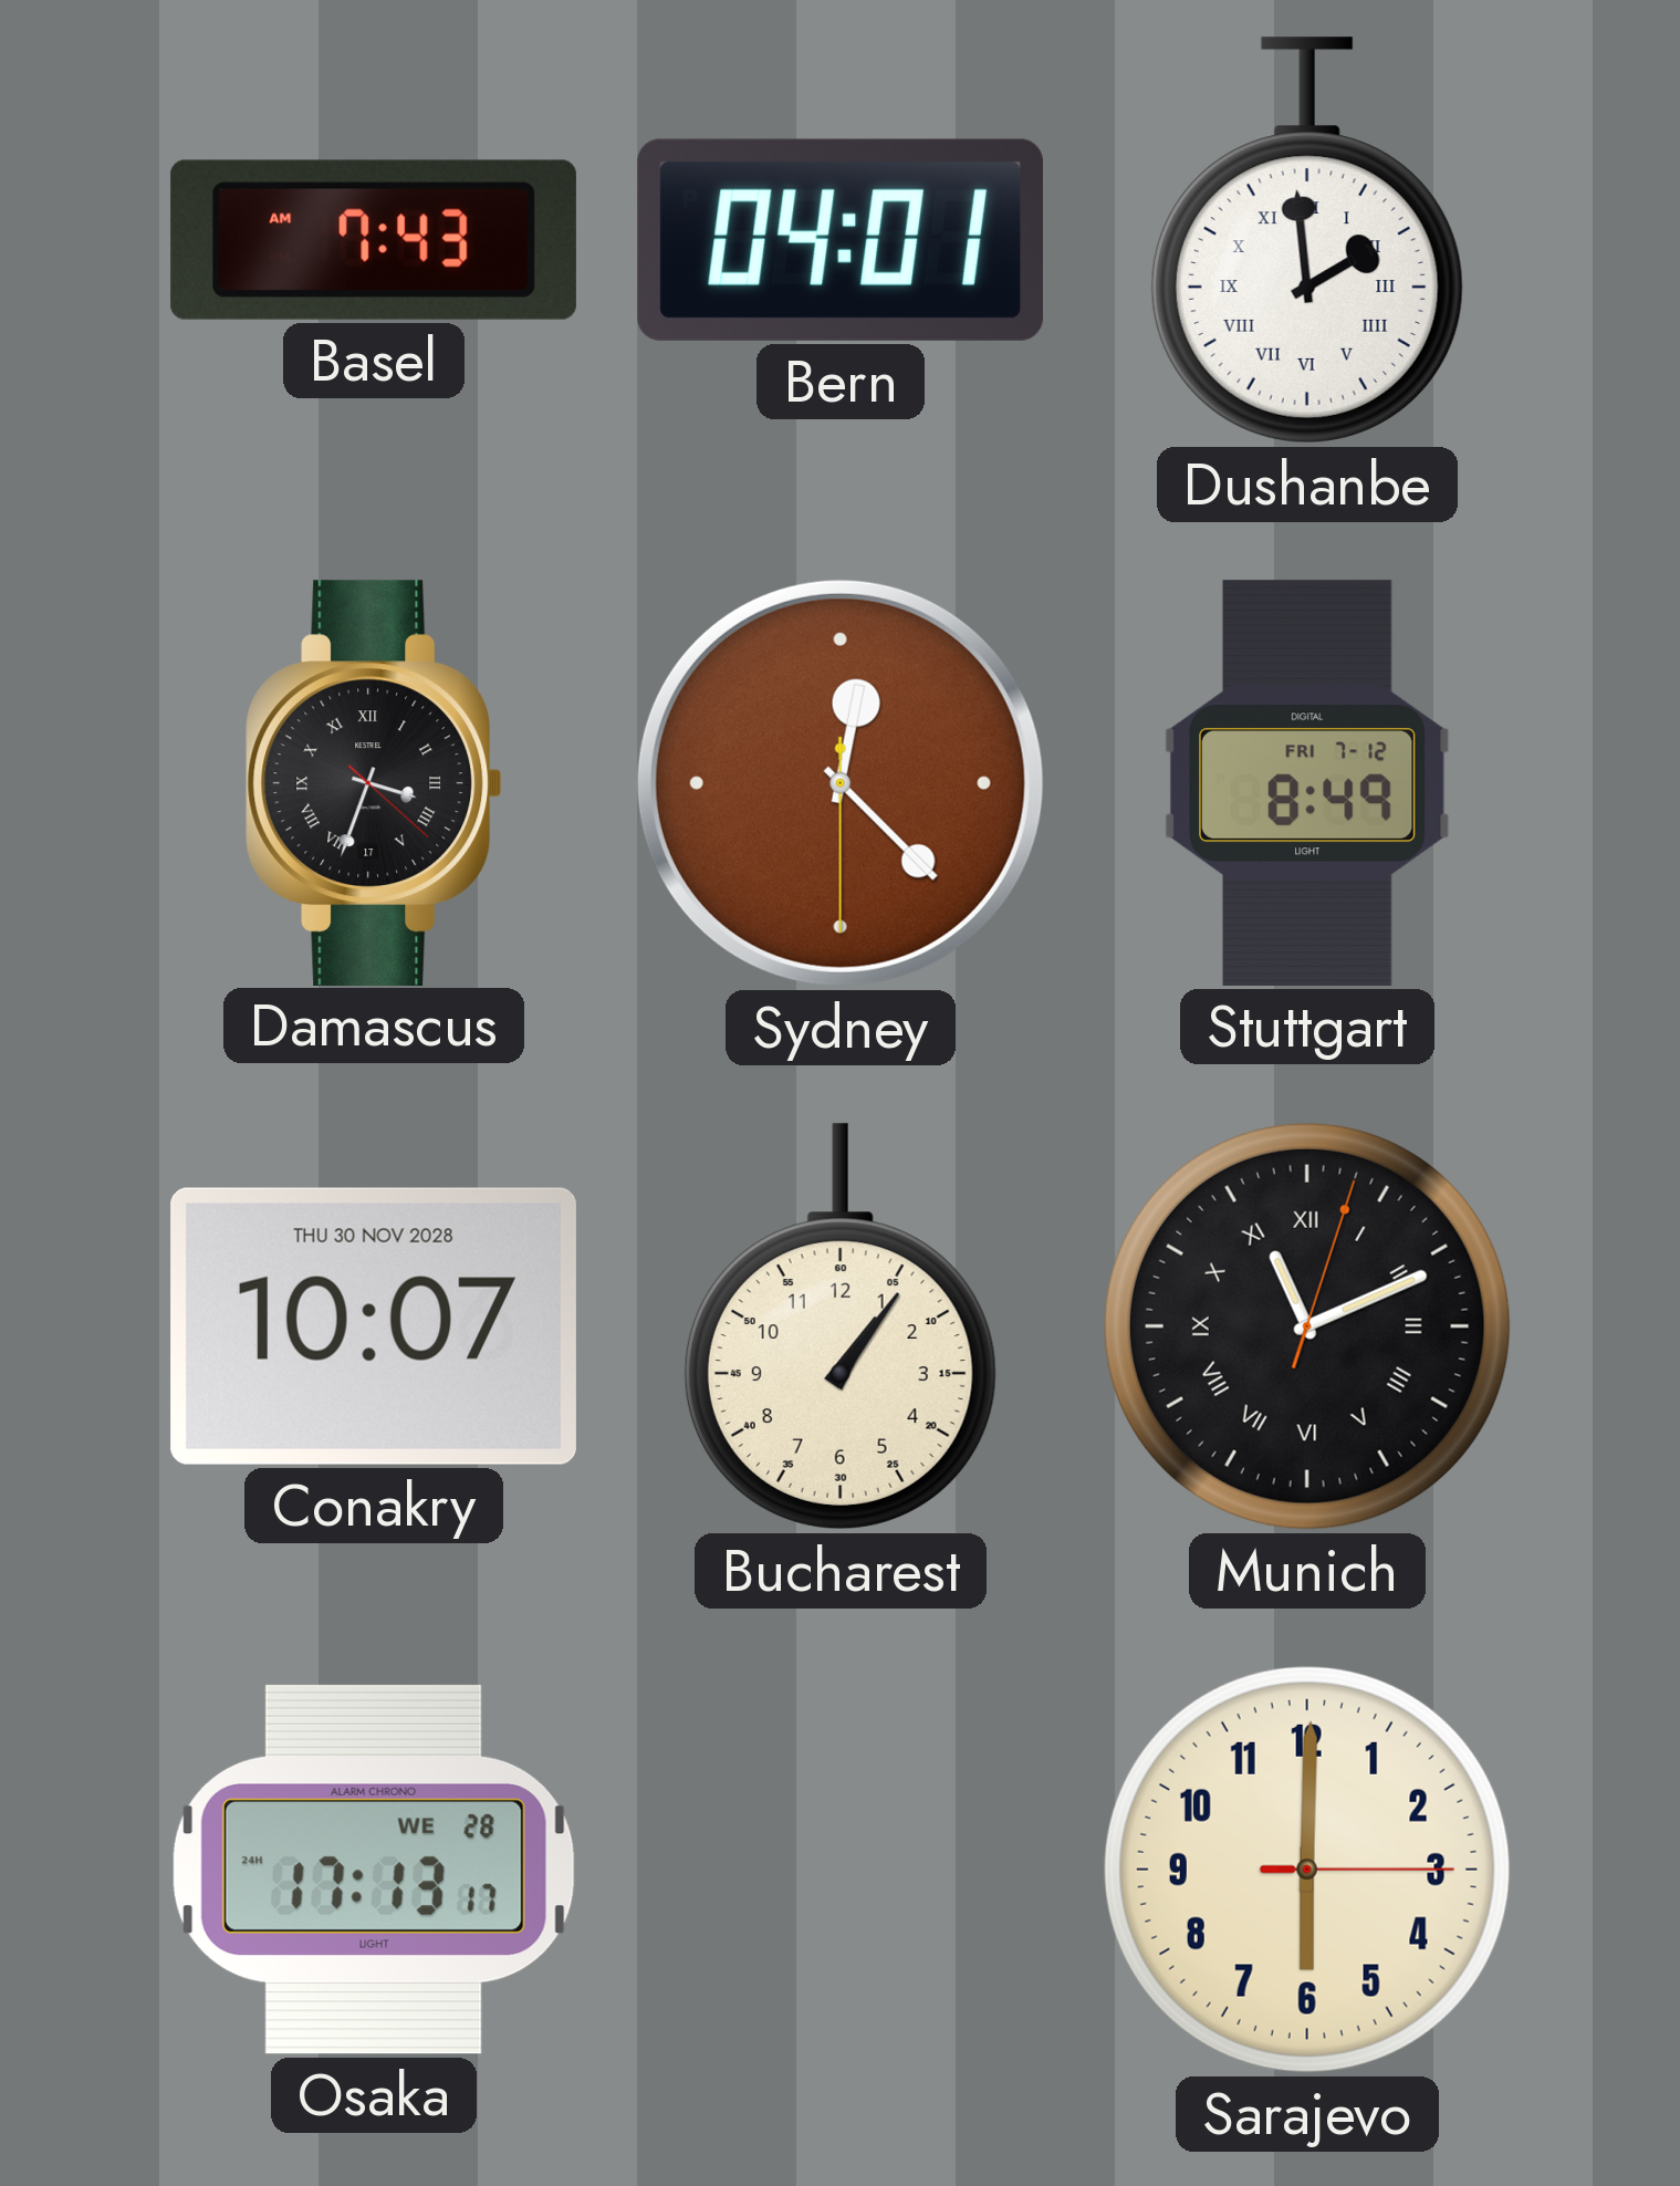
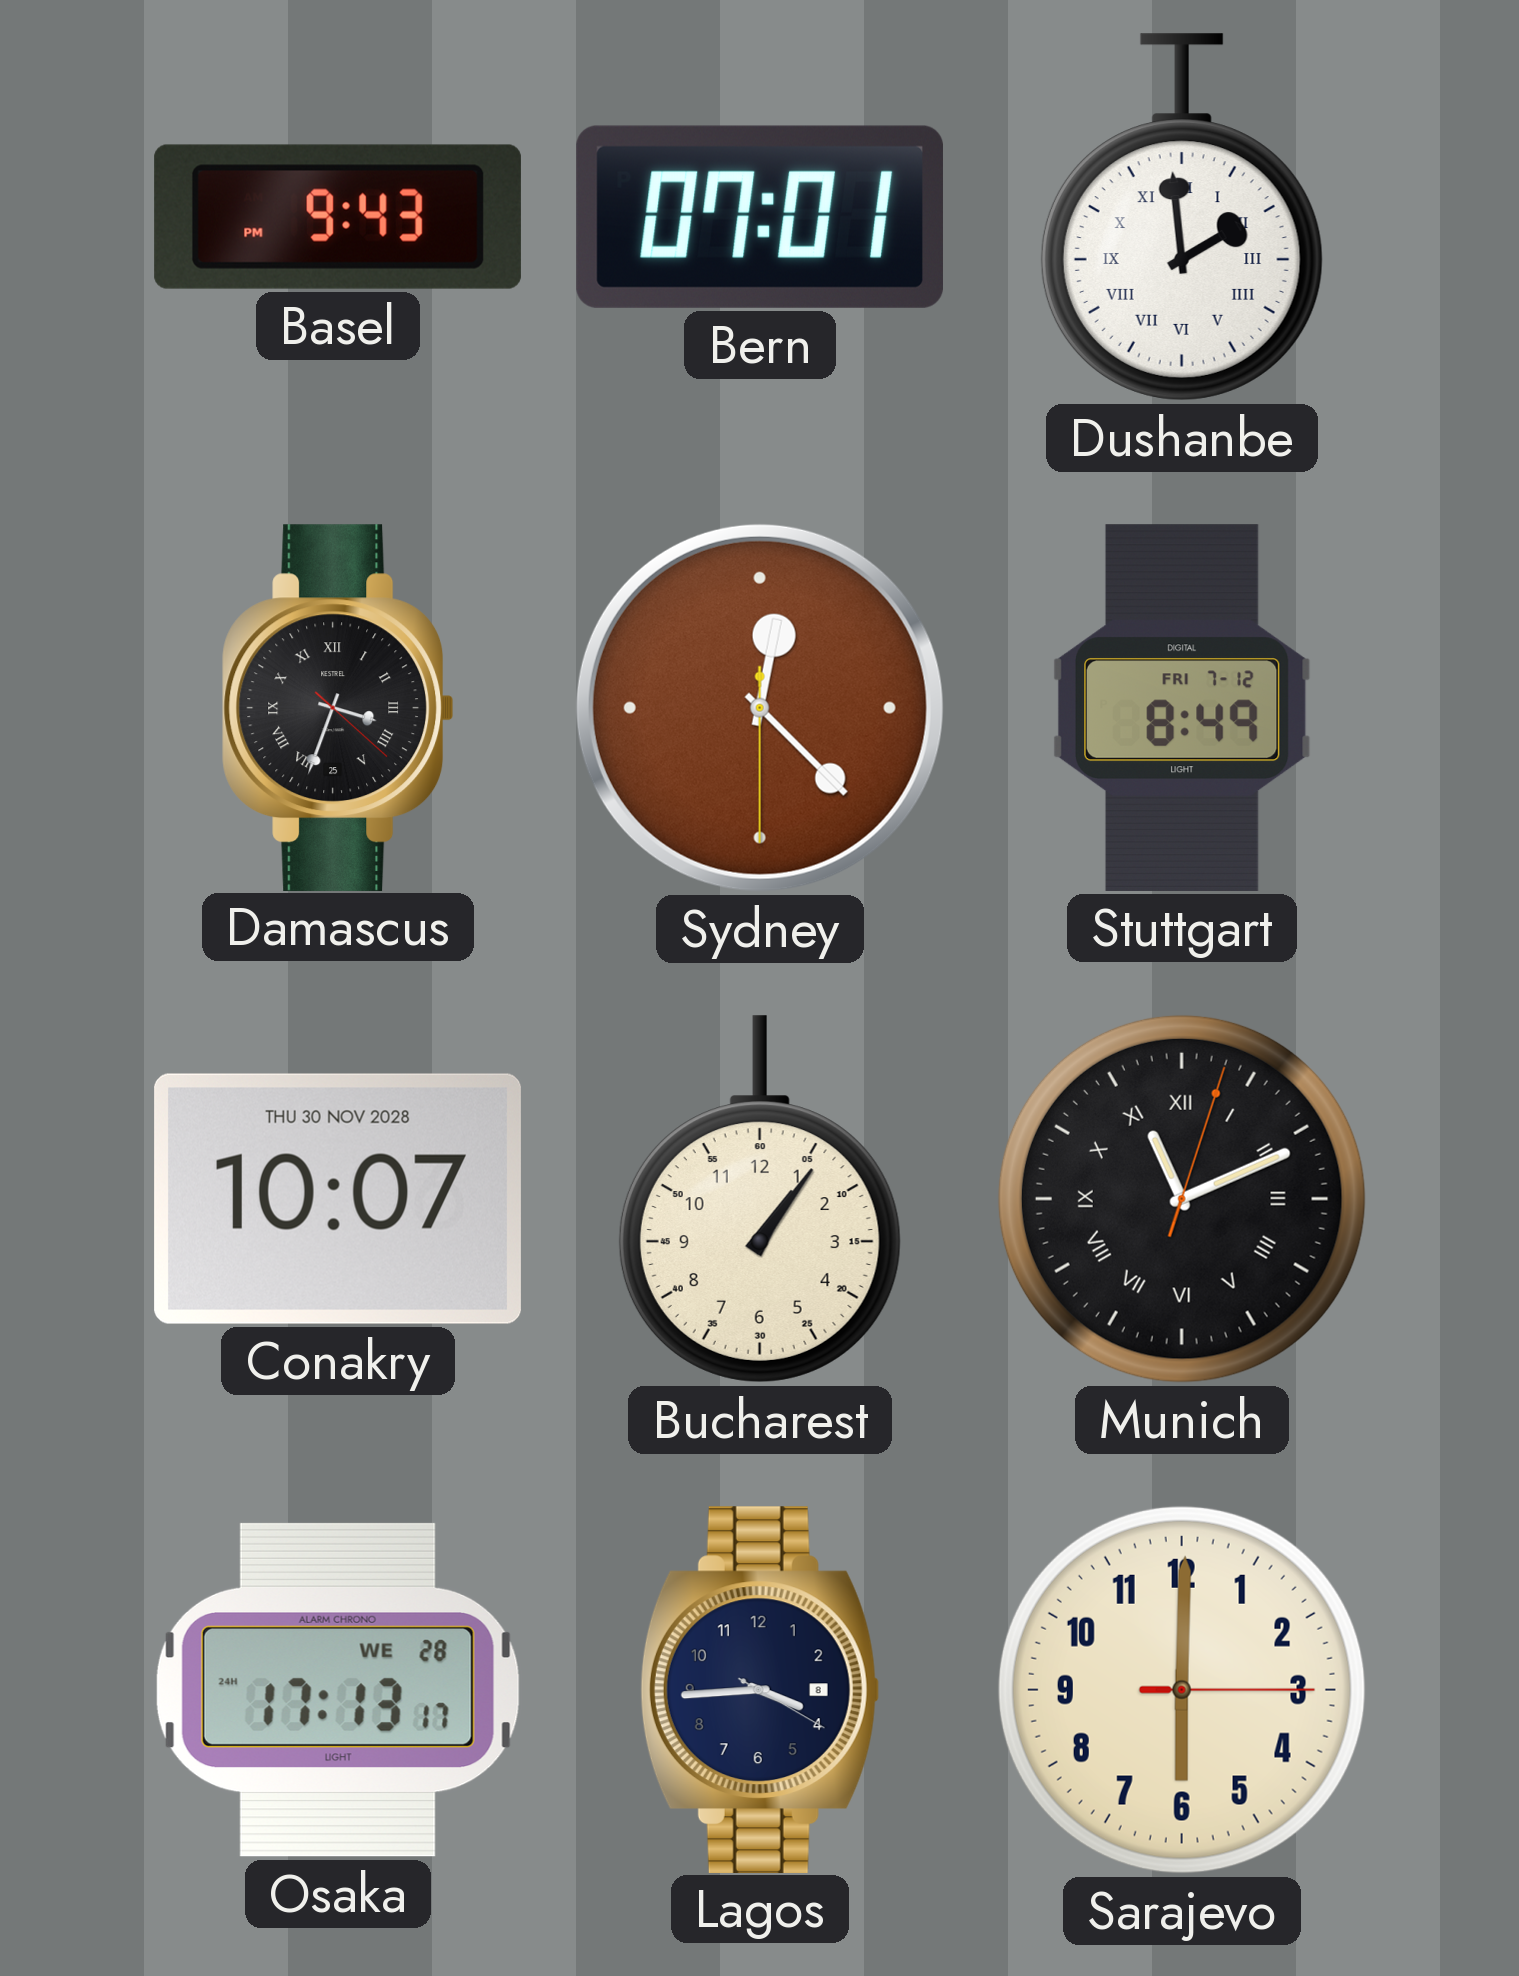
Basel: 7:43 -> 9:43
Bern: 04:01 -> 07:01
Damascus date: 17 -> 25
Lagos: none -> 3:44
